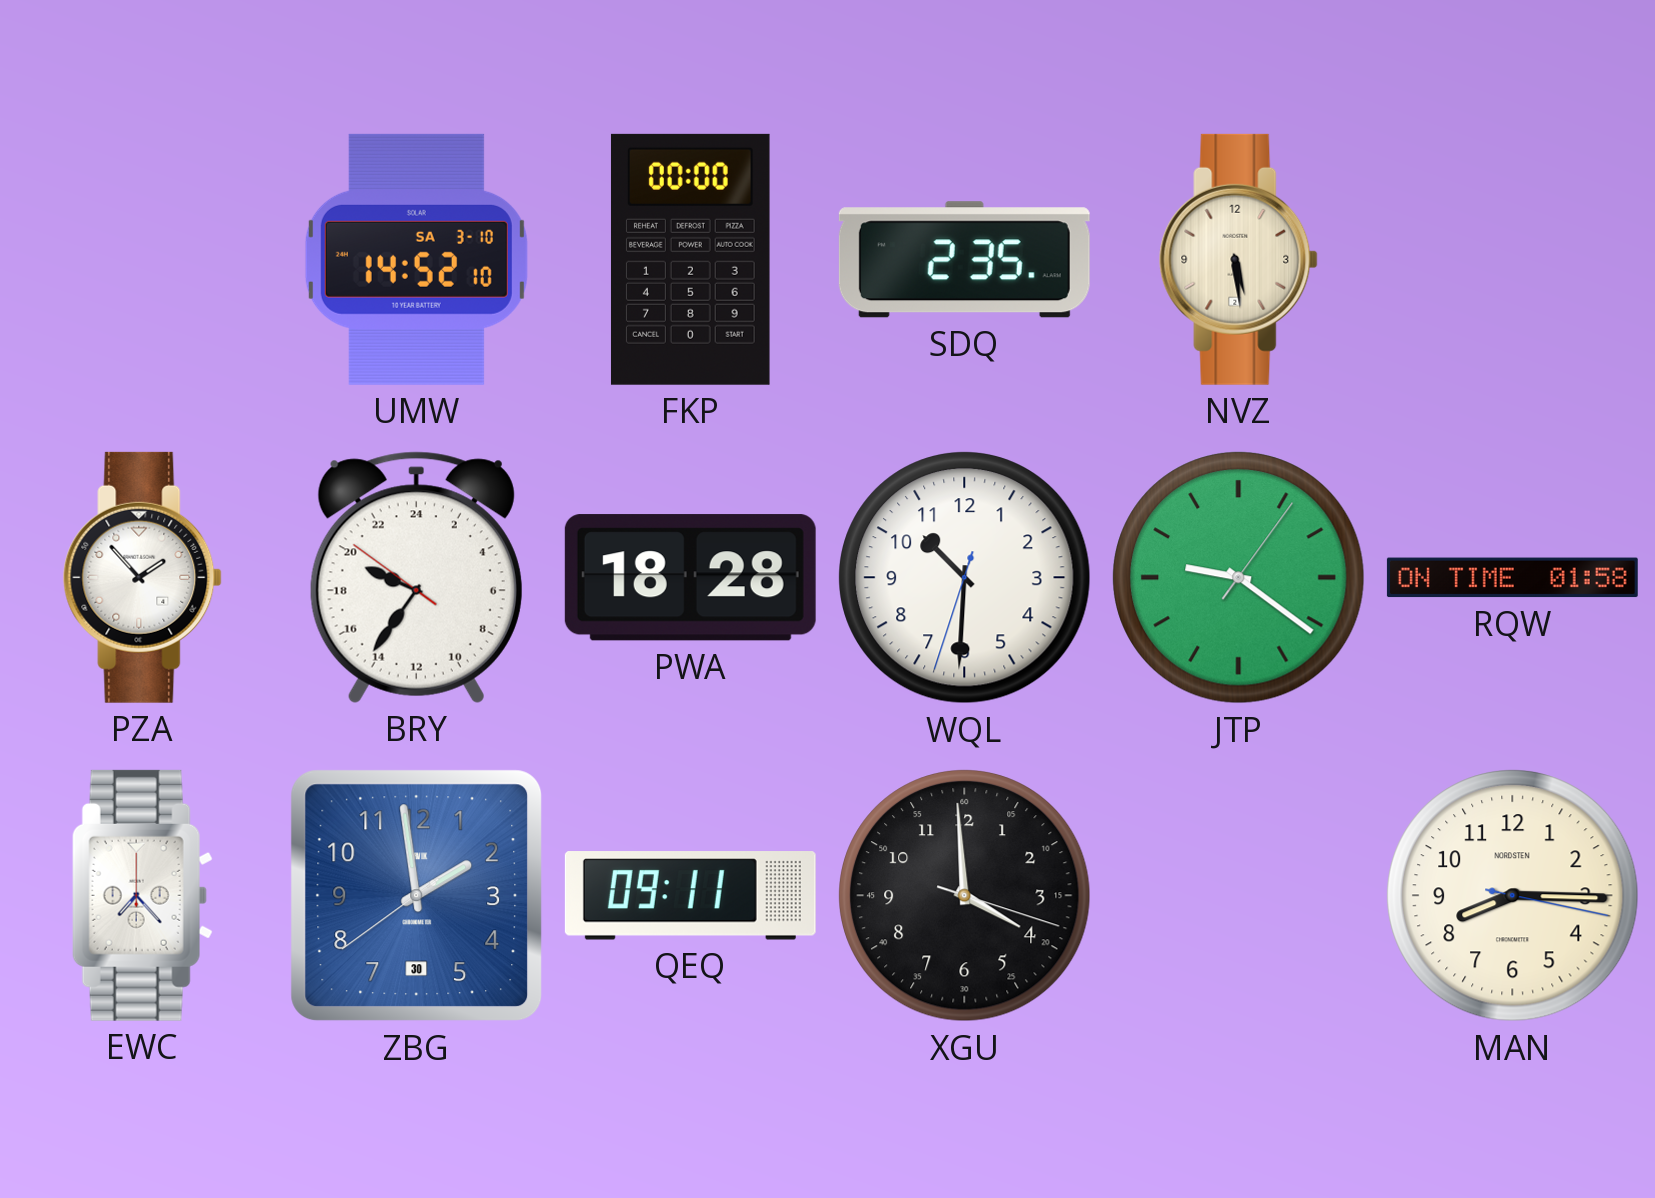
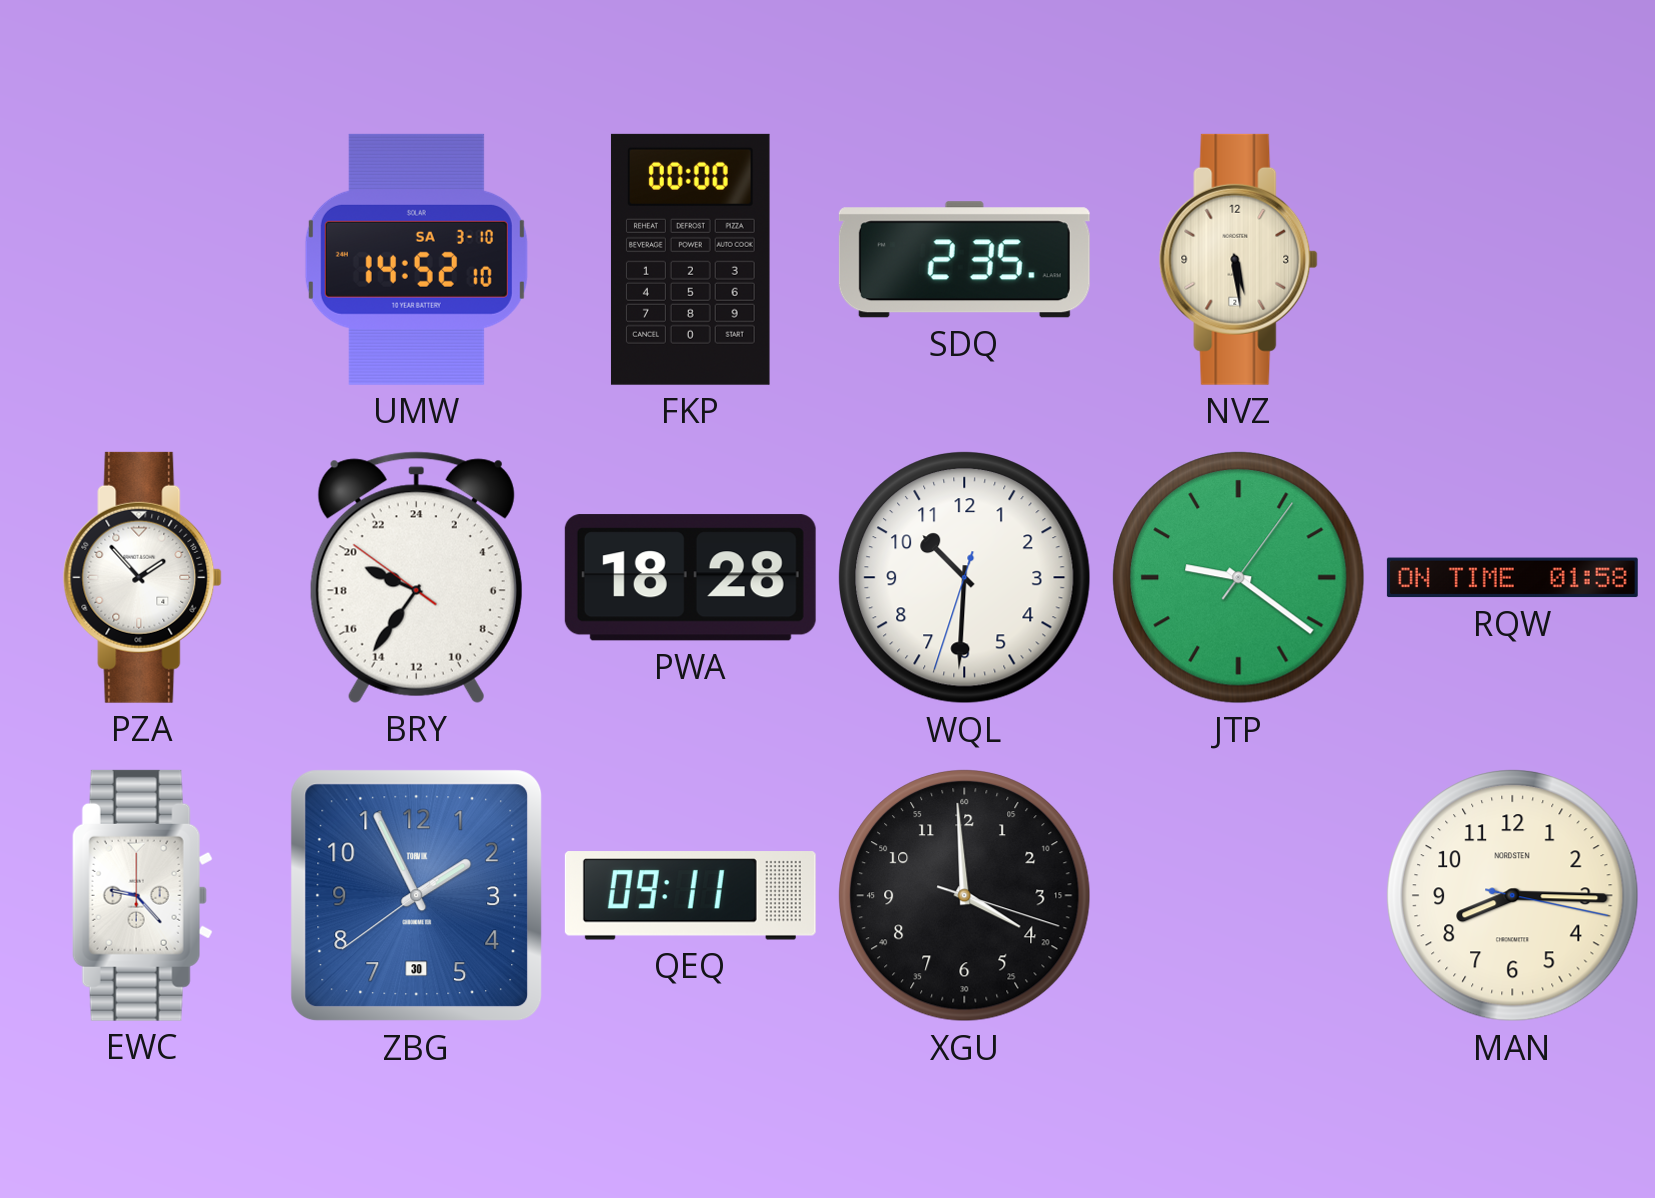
EWC: 7:23 -> 9:23
ZBG: 1:58 -> 1:55
